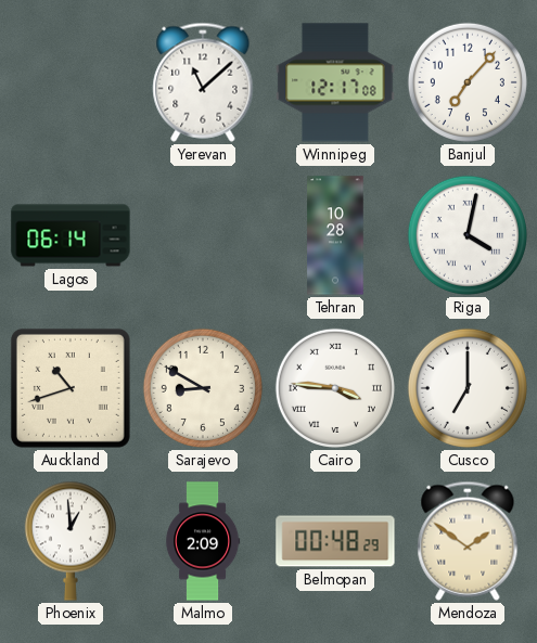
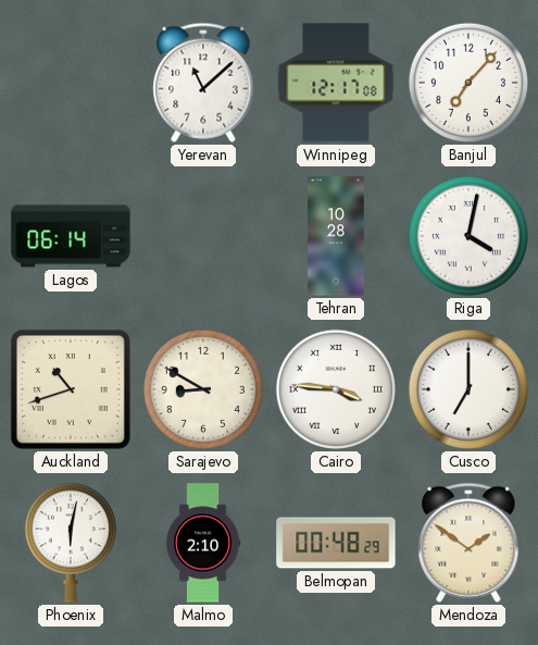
Phoenix: 12:59 -> 6:02
Malmo: 2:09 -> 2:10
